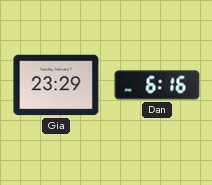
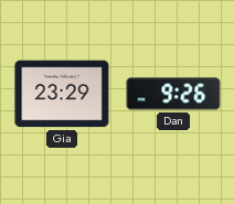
Dan: 6:16 -> 9:26
